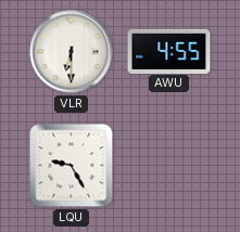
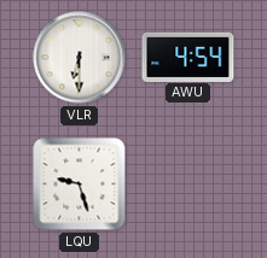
AWU: 4:55 -> 4:54
LQU: 9:25 -> 9:27
